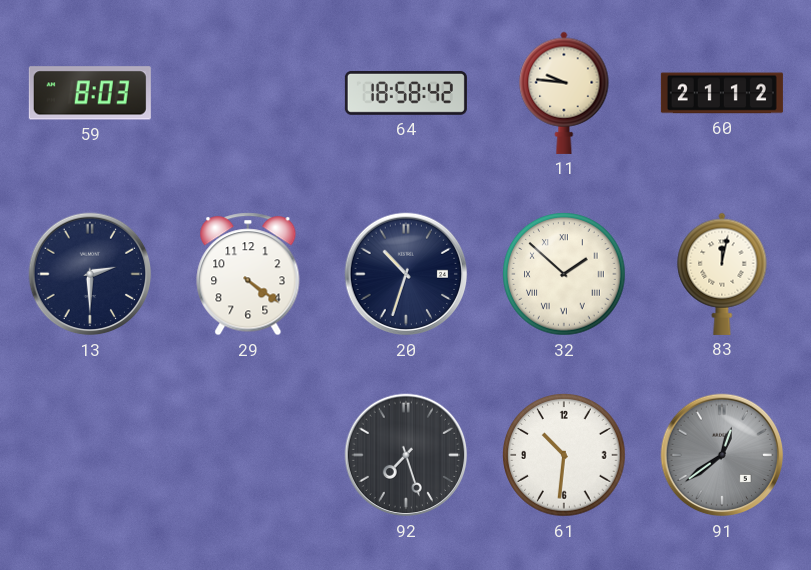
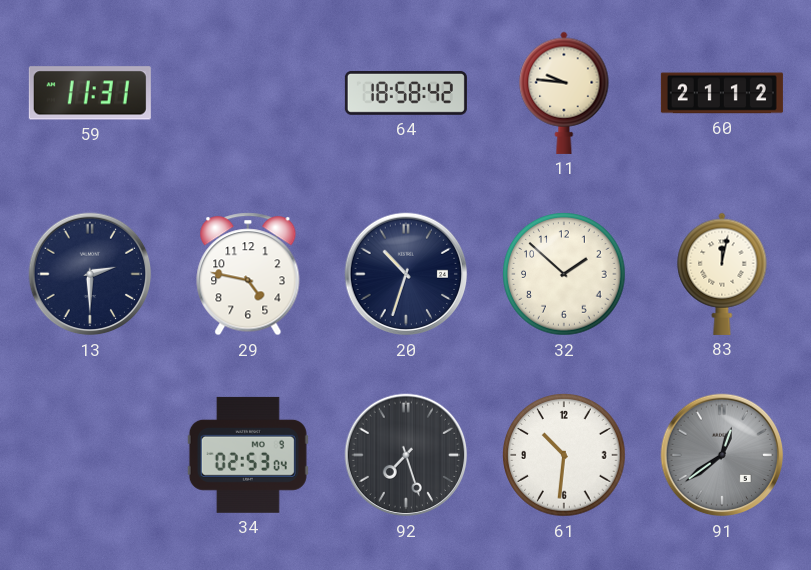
59: 8:03 -> 11:31
29: 4:21 -> 4:47
32 numerals: Roman -> Arabic
34: none -> 02:53
